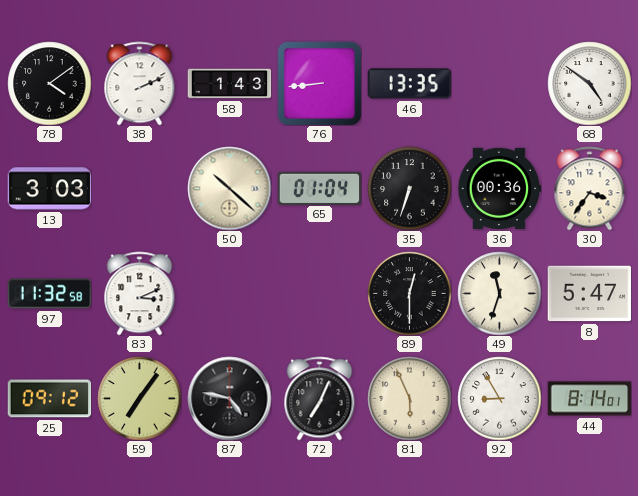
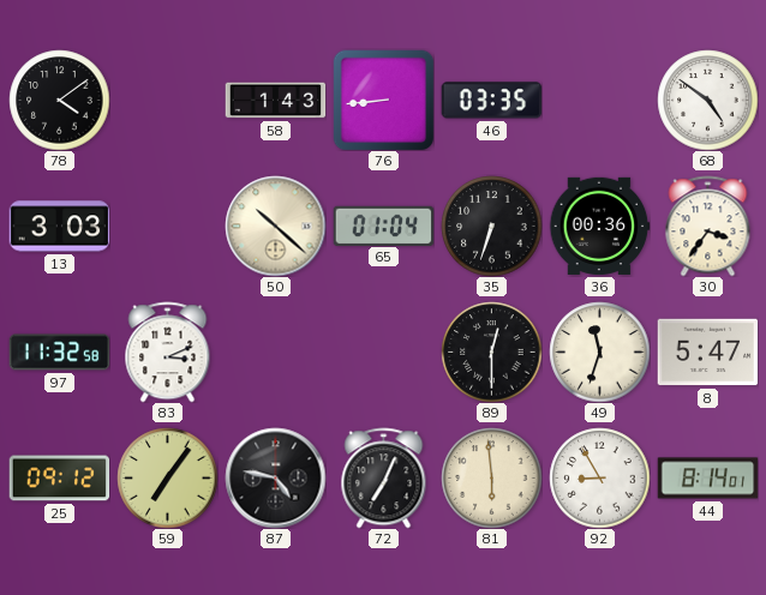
38: 2:11 -> none
46: 13:35 -> 03:35
81: 5:56 -> 5:59
